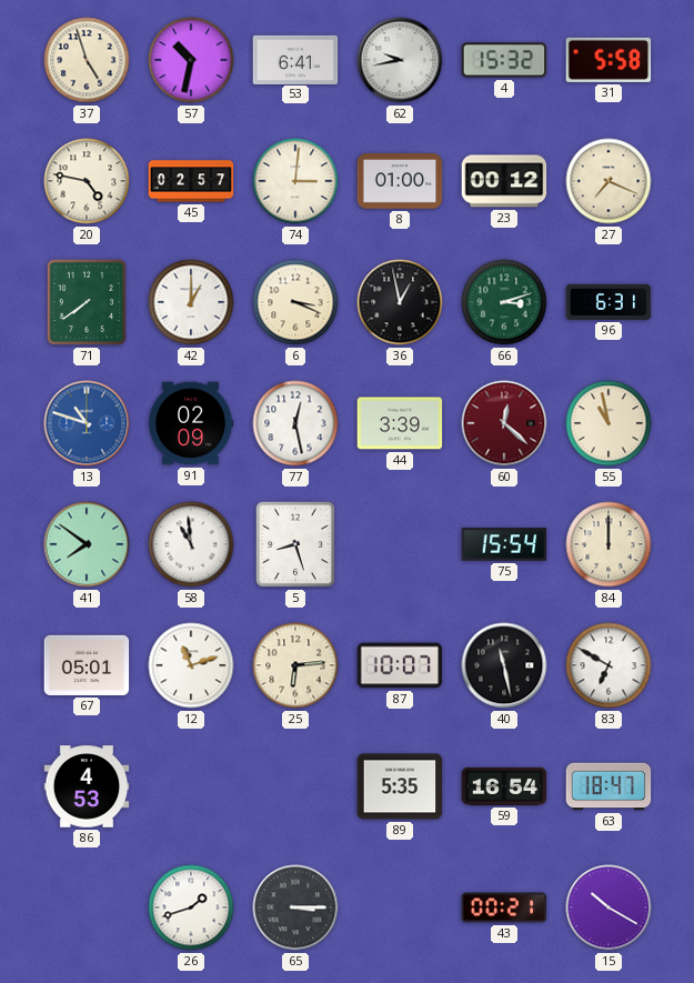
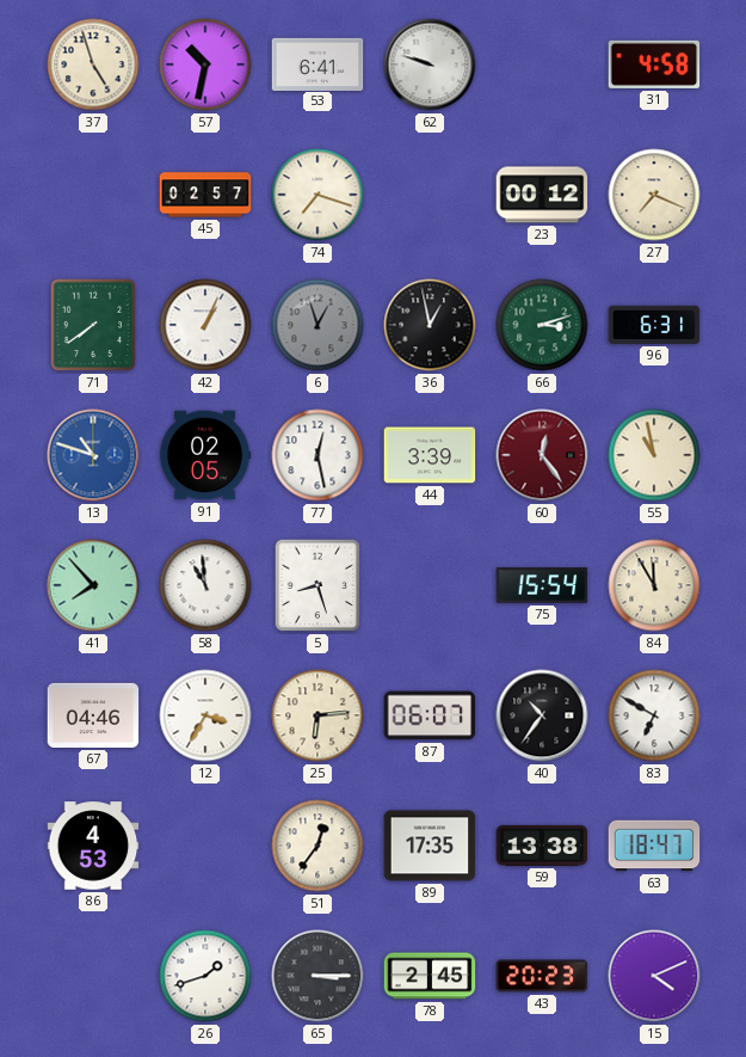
62: 9:43 -> 9:48
4: 15:32 -> none
31: 5:58 -> 4:58
20: 4:47 -> none
74: 3:01 -> 7:18
8: 01:00 -> none
42: 1:00 -> 1:04
6: 3:19 -> 12:57
6 dial: cream -> grey
91: 02:09 -> 02:05
60: 12:22 -> 12:24
41: 7:51 -> 7:53
84: 12:00 -> 11:55
67: 05:01 -> 04:46
12: 11:12 -> 3:35
87: 10:07 -> 06:07
40: 11:28 -> 10:36
51: none -> 12:36
89: 5:35 -> 17:35
59: 16:54 -> 13:38
78: none -> 2:45
43: 00:21 -> 20:23
15: 10:20 -> 4:11
